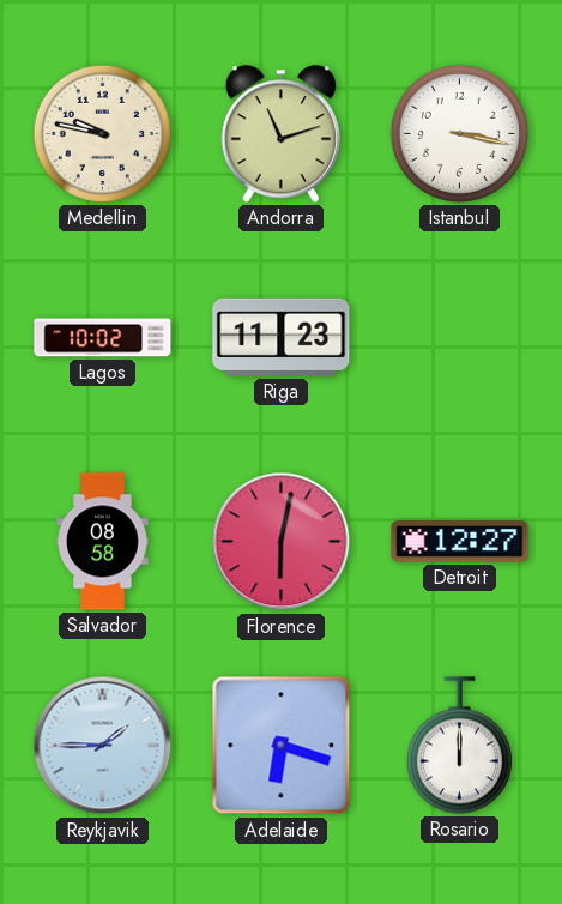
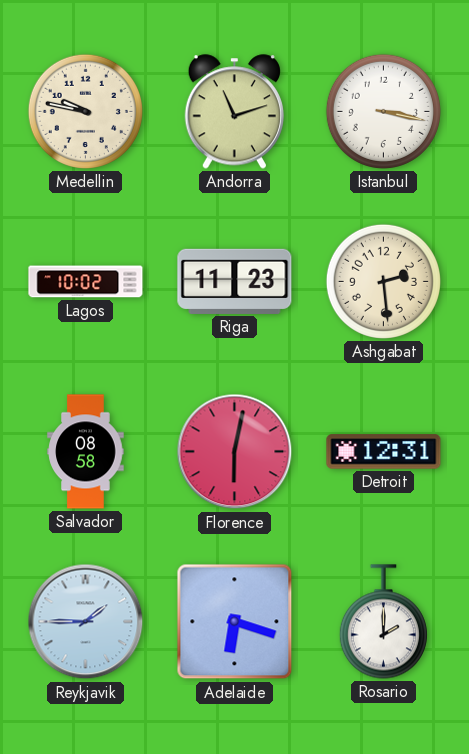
Ashgabat: none -> 2:29
Detroit: 12:27 -> 12:31
Rosario: 12:00 -> 2:00
